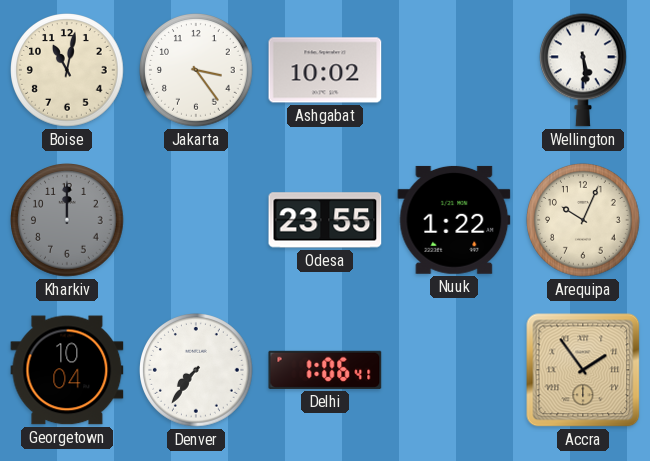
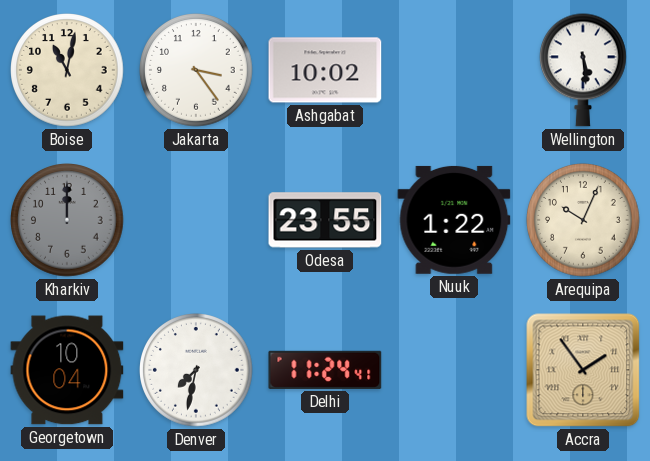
Denver: 7:36 -> 7:32
Delhi: 1:06 -> 11:24
